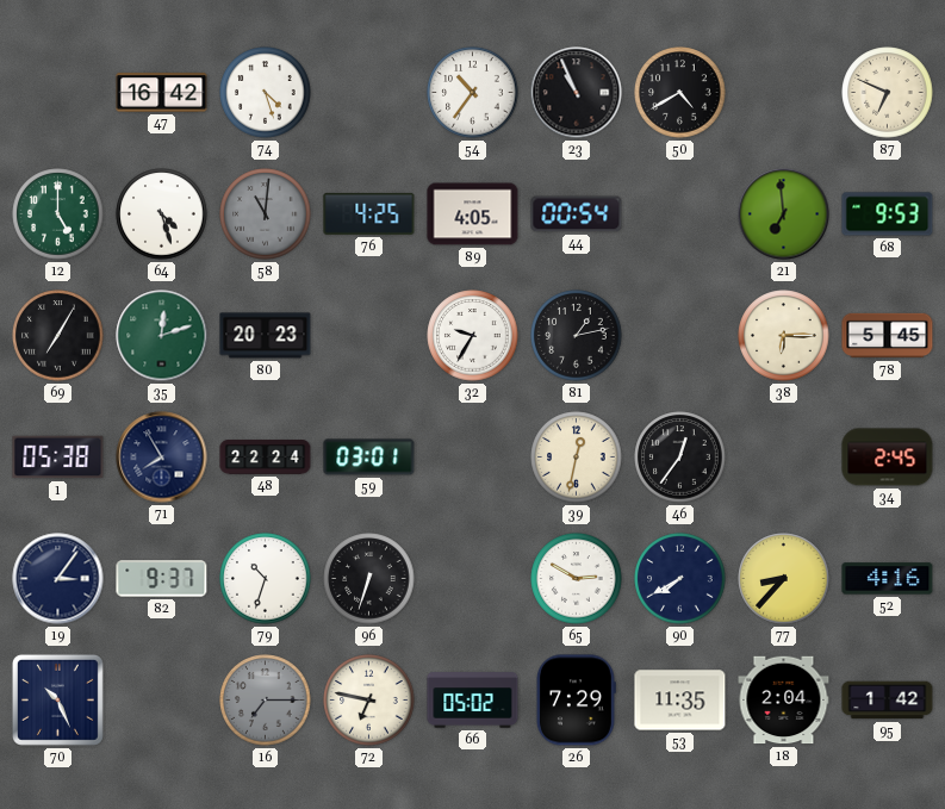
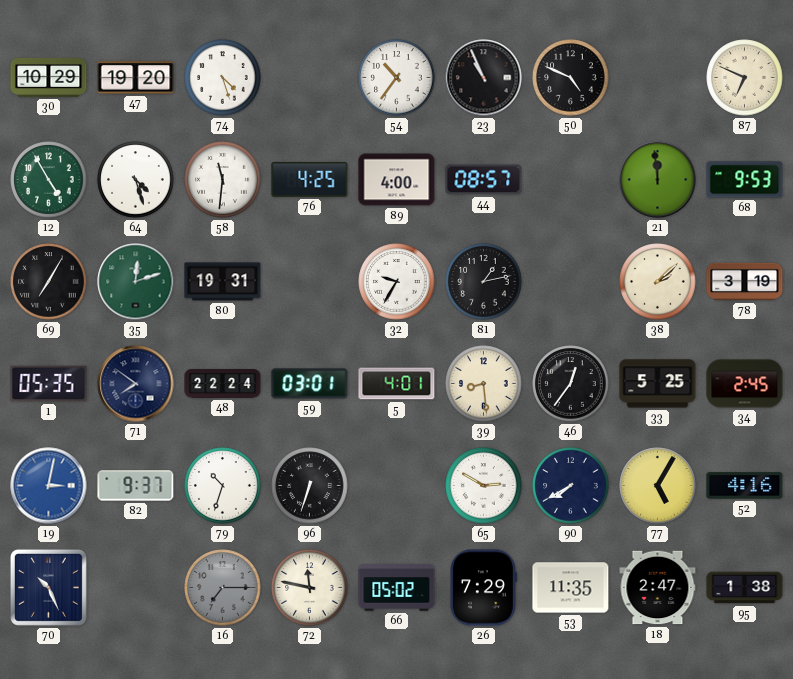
30: none -> 10:29
47: 16:42 -> 19:20
50: 4:40 -> 4:49
12: 5:00 -> 4:55
58: 11:01 -> 11:31
58 dial: grey -> white
89: 4:05 -> 4:00
44: 00:54 -> 08:57
21: 6:59 -> 11:59
80: 20:23 -> 19:31
38: 6:15 -> 2:08
78: 5:45 -> 3:19
1: 05:38 -> 05:35
71: 7:55 -> 7:51
5: none -> 4:01
39: 12:32 -> 8:29
33: none -> 5:25
19: 3:06 -> 3:02
19 dial: navy -> blue
77: 8:37 -> 5:05
72: 6:47 -> 11:47
18: 2:04 -> 2:47
95: 1:42 -> 1:38
